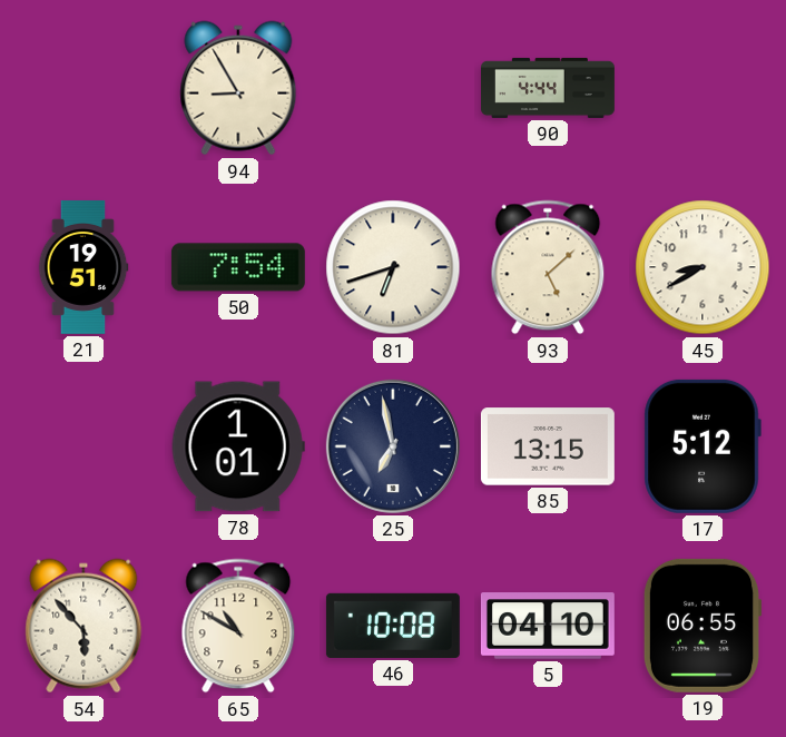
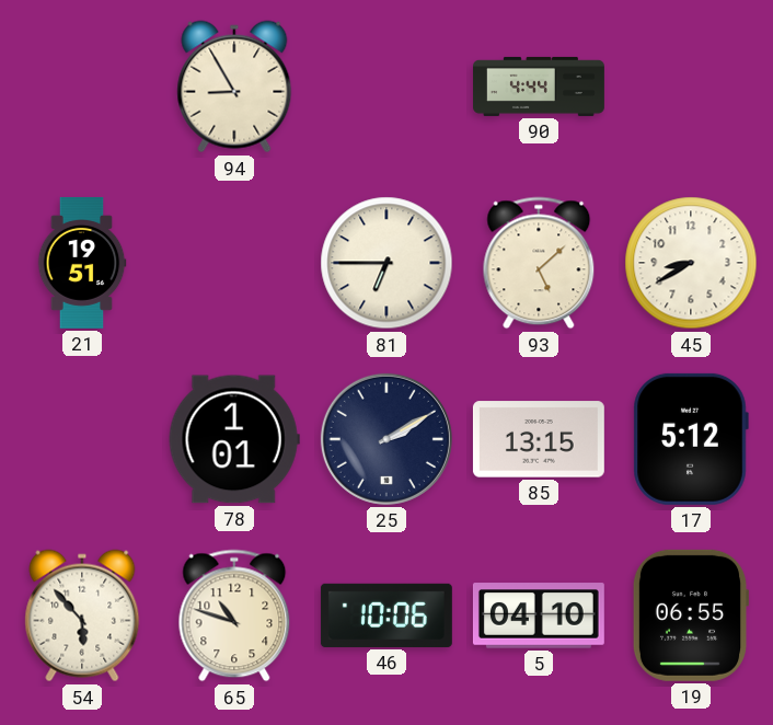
50: 7:54 -> none
81: 6:42 -> 6:45
25: 6:58 -> 2:10
65: 10:50 -> 10:48
46: 10:08 -> 10:06
